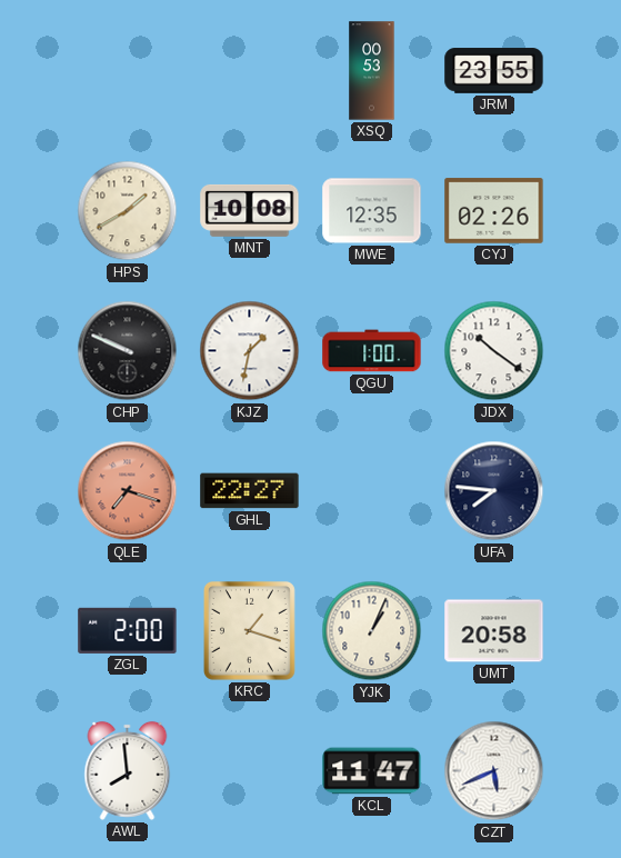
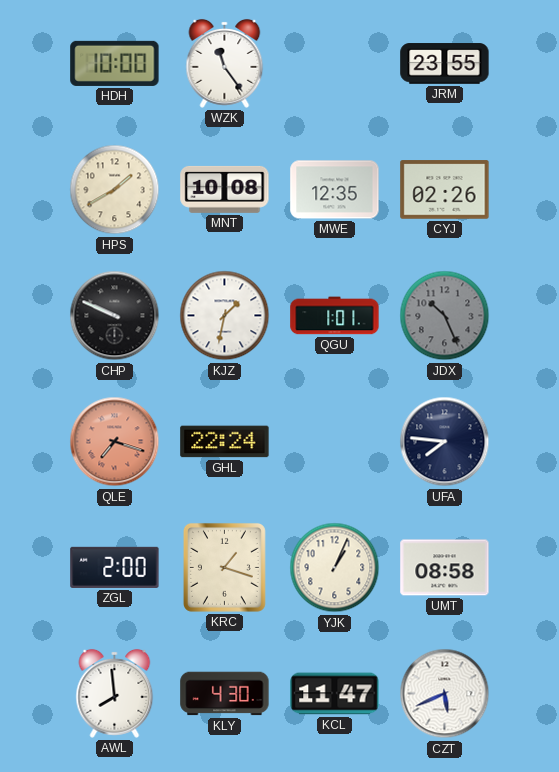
HDH: none -> 10:00
WZK: none -> 11:24
XSQ: 00:53 -> none
QGU: 1:00 -> 1:01
JDX: 10:21 -> 10:26
JDX dial: white -> grey
GHL: 22:27 -> 22:24
UMT: 20:58 -> 08:58
KLY: none -> 4:30
